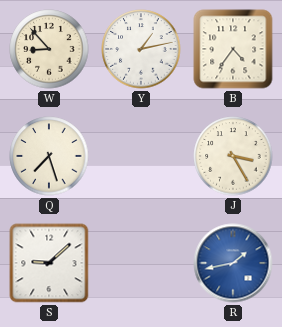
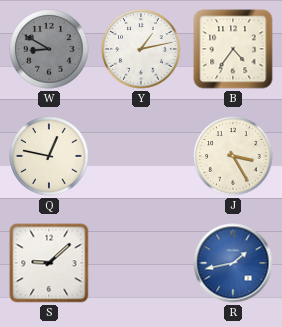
W: 8:53 -> 8:50
W dial: cream -> grey
Q: 7:27 -> 12:47
